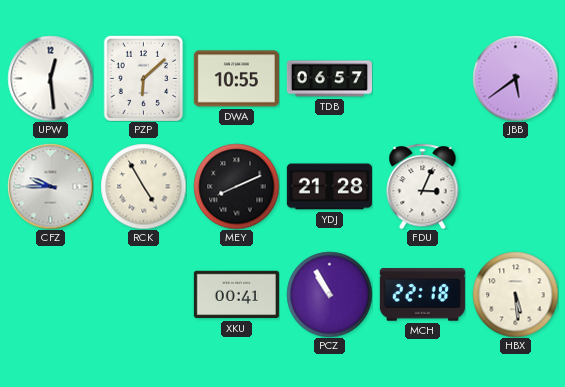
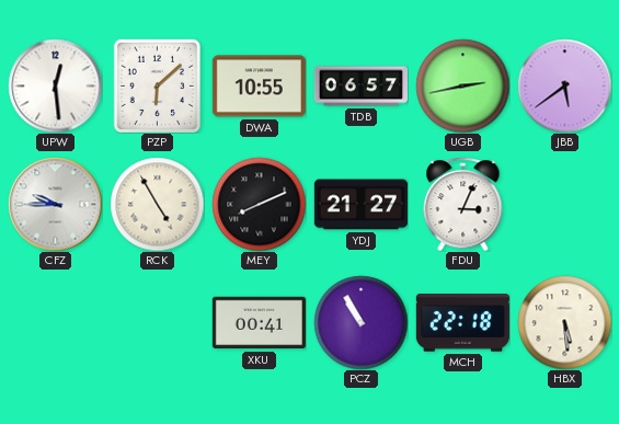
UGB: none -> 2:43
YDJ: 21:28 -> 21:27
